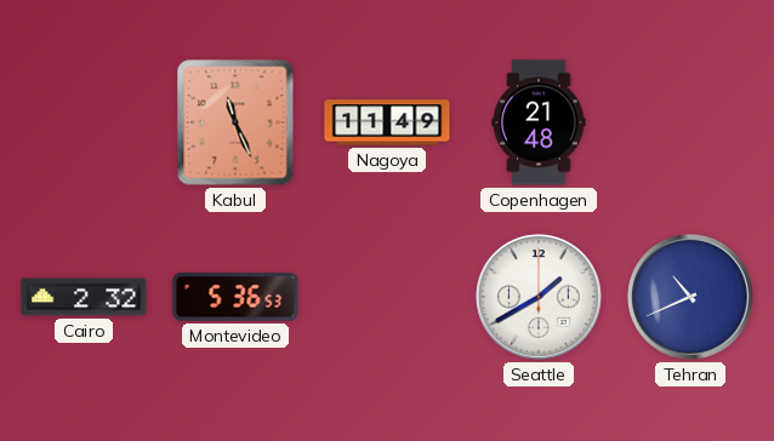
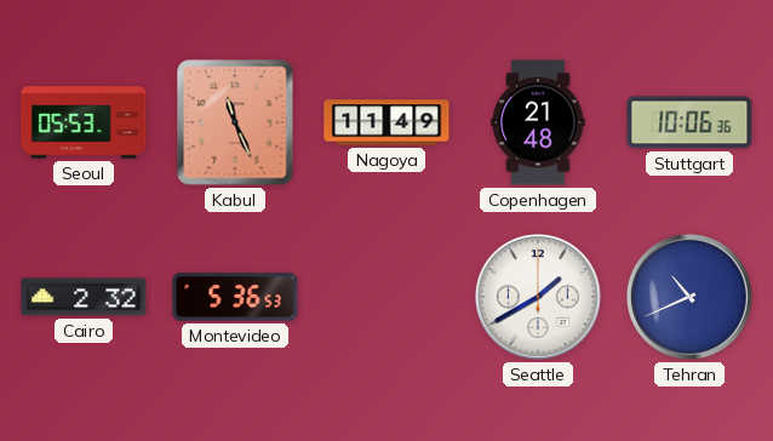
Seoul: none -> 05:53
Stuttgart: none -> 10:06
